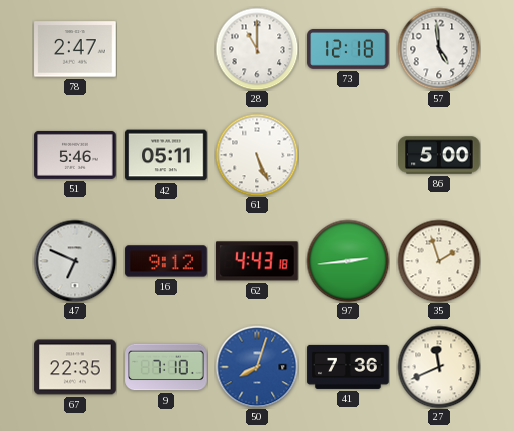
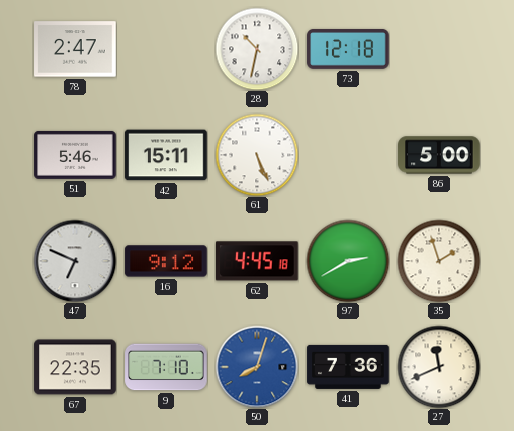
28: 11:00 -> 10:32
57: 4:59 -> none
42: 05:11 -> 15:11
62: 4:43 -> 4:45
97: 2:44 -> 2:40
